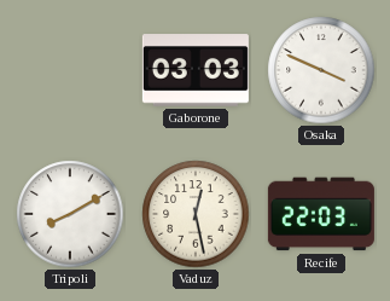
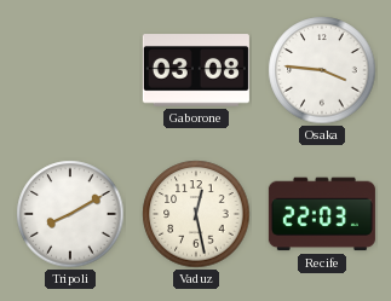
Gaborone: 03:03 -> 03:08
Osaka: 3:49 -> 3:46
